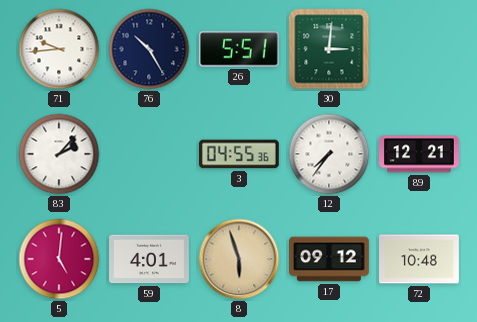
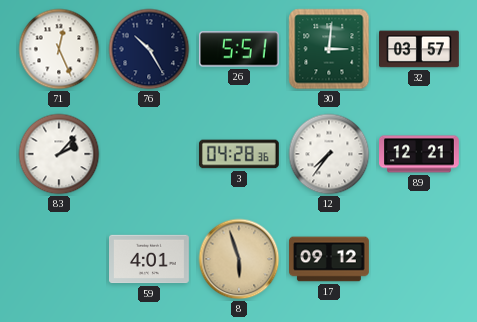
71: 9:44 -> 12:26
32: none -> 03:57
3: 04:55 -> 04:28
5: 5:01 -> none
72: 10:48 -> none
